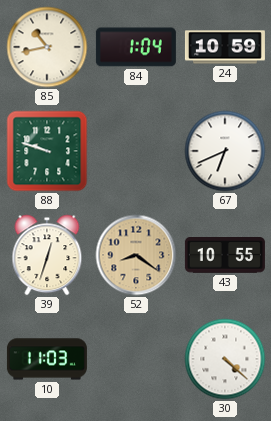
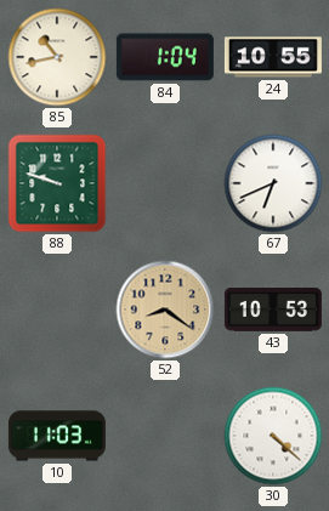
24: 10:59 -> 10:55
39: 12:33 -> none
43: 10:55 -> 10:53
